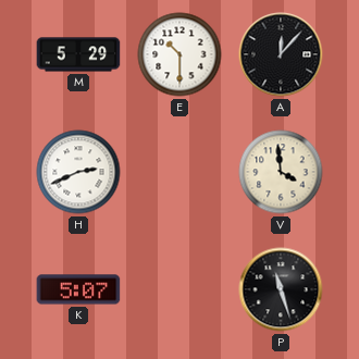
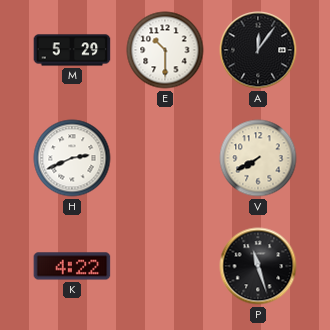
A: 12:07 -> 12:06
V: 3:59 -> 7:40
K: 5:07 -> 4:22
